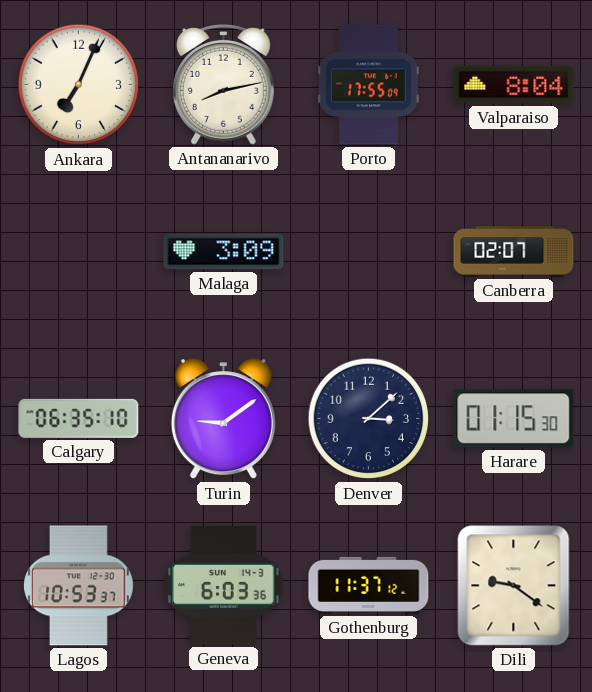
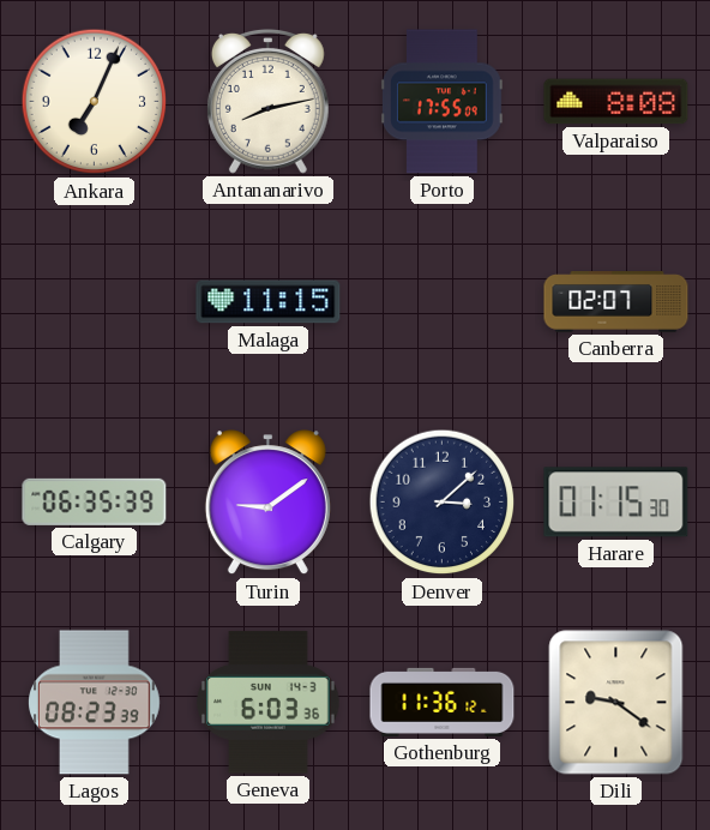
Valparaiso: 8:04 -> 8:08
Malaga: 3:09 -> 11:15
Calgary: 06:35:10 -> 06:35:39
Lagos: 10:53 -> 08:23
Gothenburg: 11:37 -> 11:36
